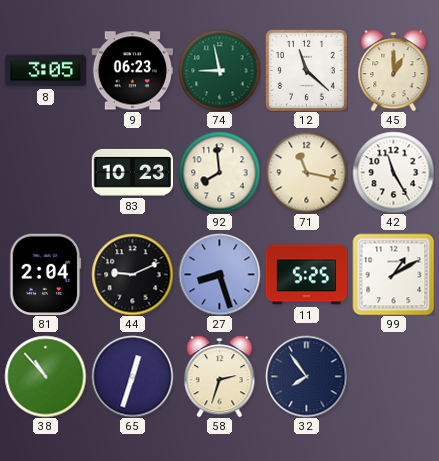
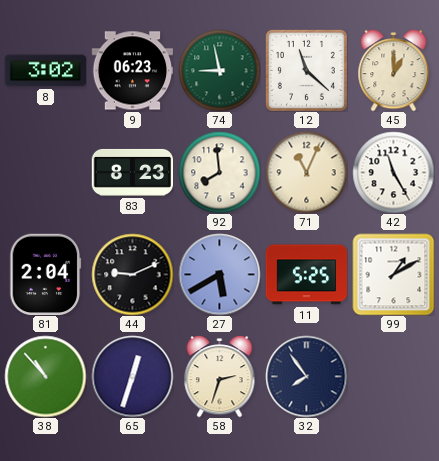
8: 3:05 -> 3:02
83: 10:23 -> 8:23
71: 11:17 -> 11:04
27: 8:27 -> 5:40
